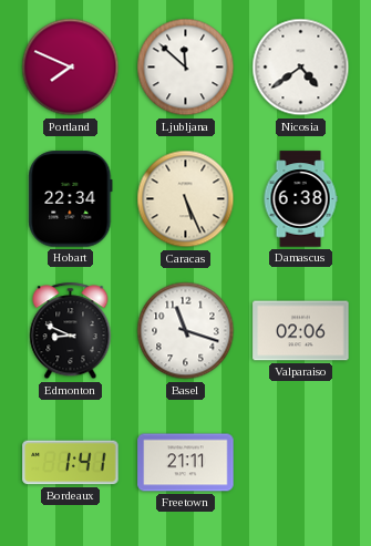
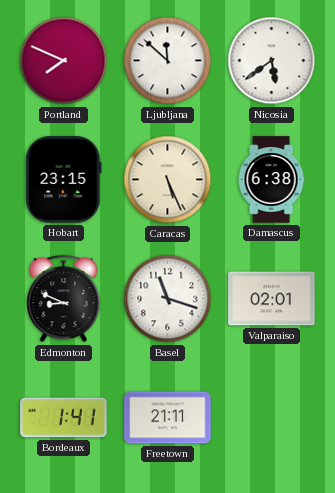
Nicosia: 4:39 -> 5:39
Hobart: 22:34 -> 23:15
Valparaiso: 02:06 -> 02:01
